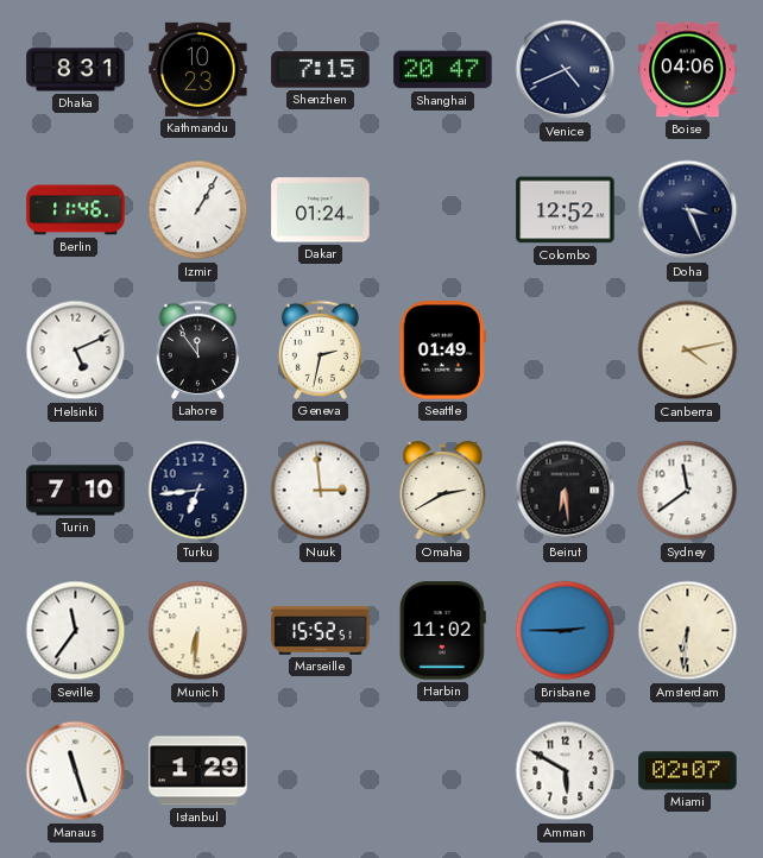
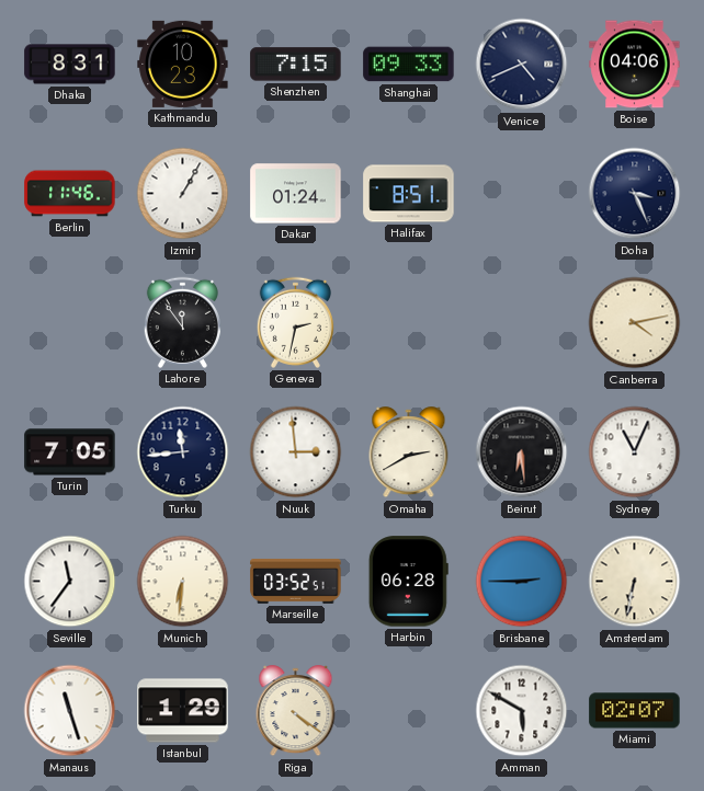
Shanghai: 20:47 -> 09:33
Halifax: none -> 8:51
Colombo: 12:52 -> none
Helsinki: 5:11 -> none
Seattle: 01:49 -> none
Turin: 7:10 -> 7:05
Turku: 6:44 -> 11:44
Sydney: 11:39 -> 11:04
Marseille: 15:52 -> 03:52
Harbin: 11:02 -> 06:28
Amsterdam: 6:31 -> 6:32
Riga: none -> 4:21
